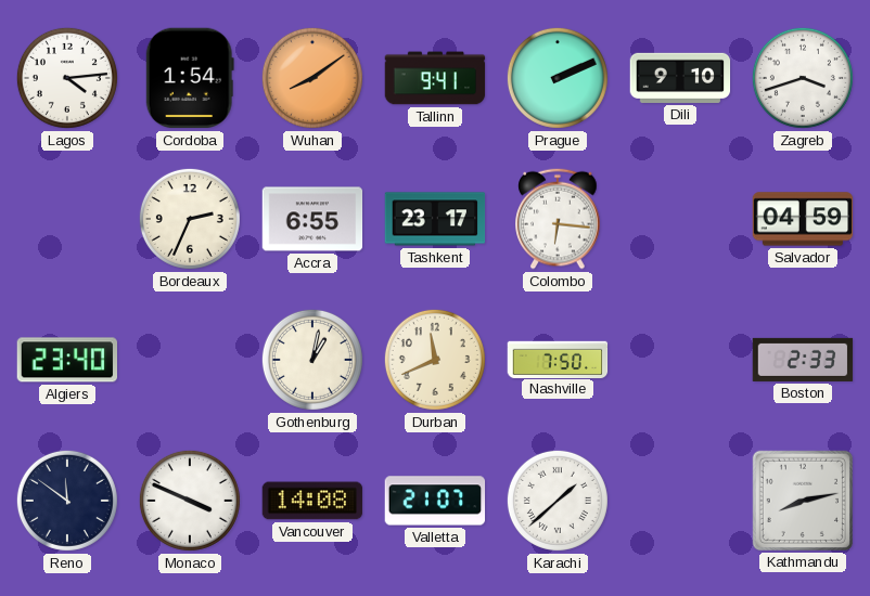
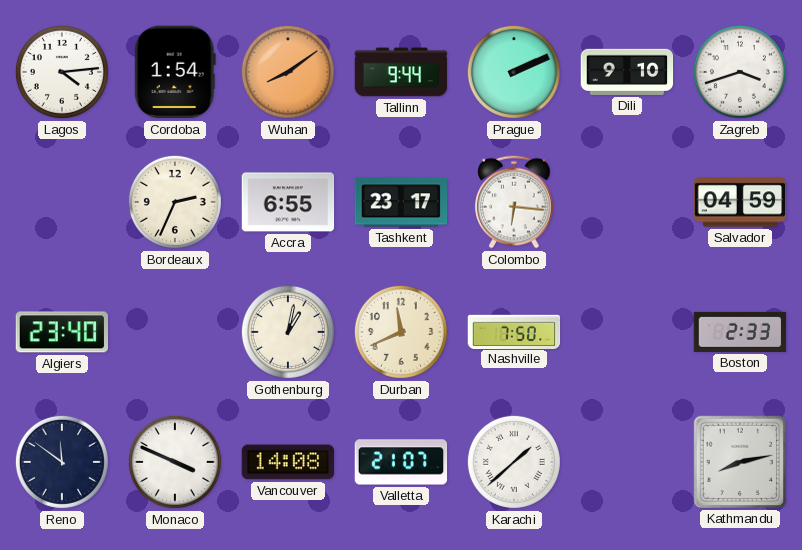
Tallinn: 9:41 -> 9:44
